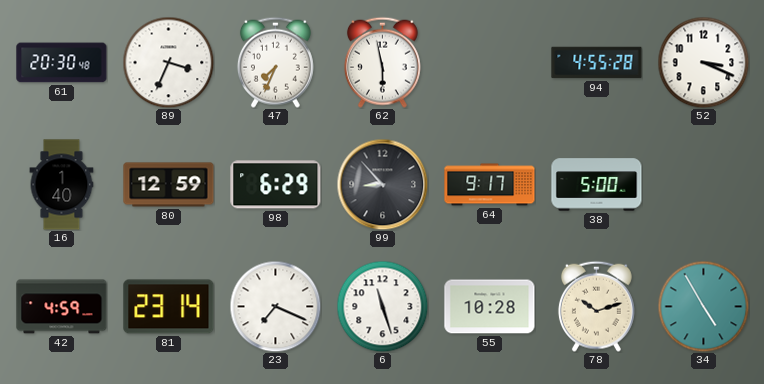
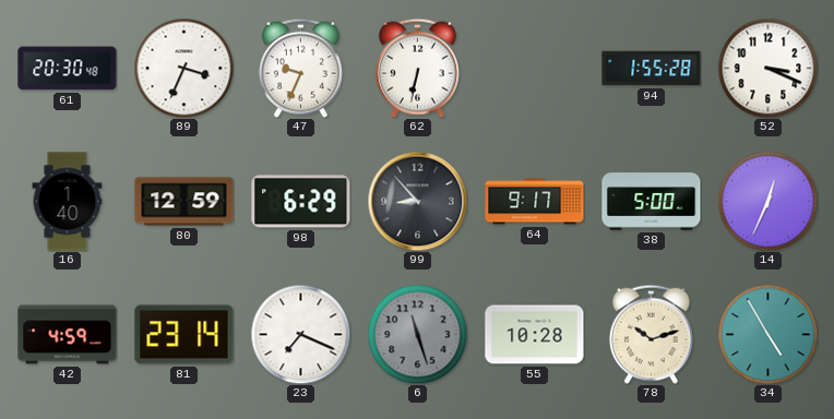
47: 7:34 -> 9:34
62: 5:58 -> 6:32
94: 4:55 -> 1:55
14: none -> 12:34
6 dial: white -> grey
